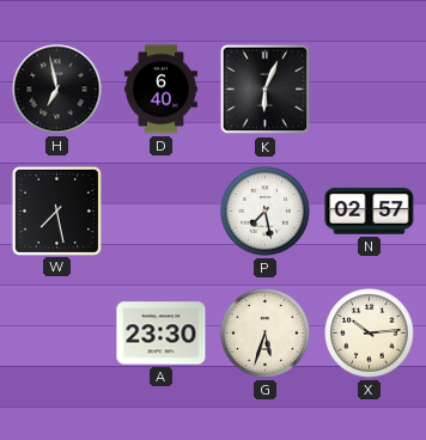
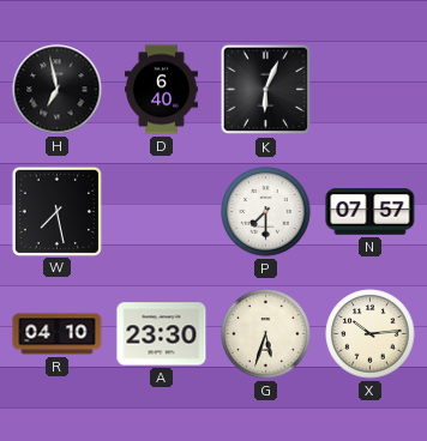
P: 7:28 -> 7:30
N: 02:57 -> 07:57
R: none -> 04:10
